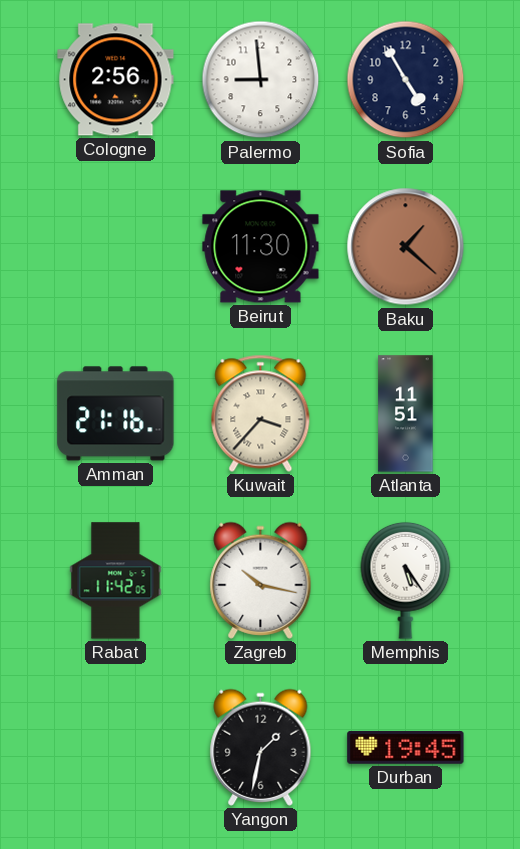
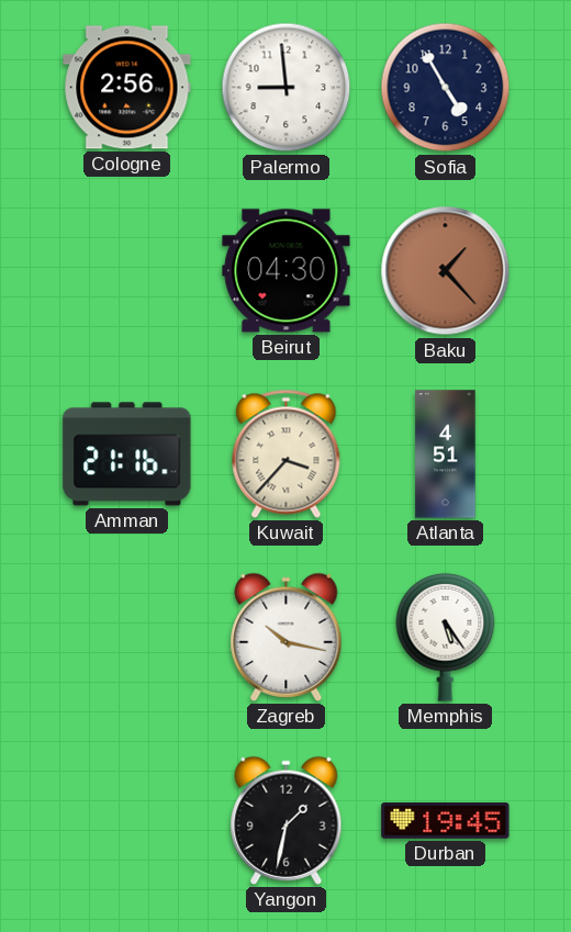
Beirut: 11:30 -> 04:30
Baku: 1:22 -> 1:23
Atlanta: 11:51 -> 4:51
Rabat: 11:42 -> none
